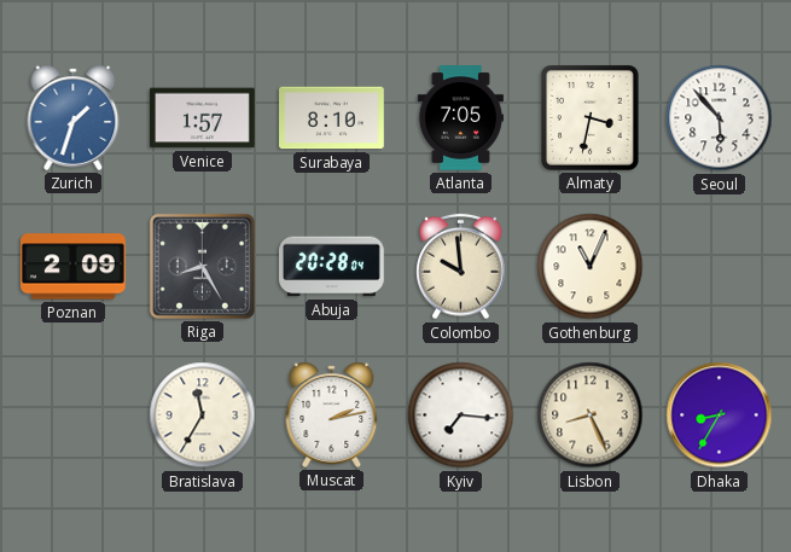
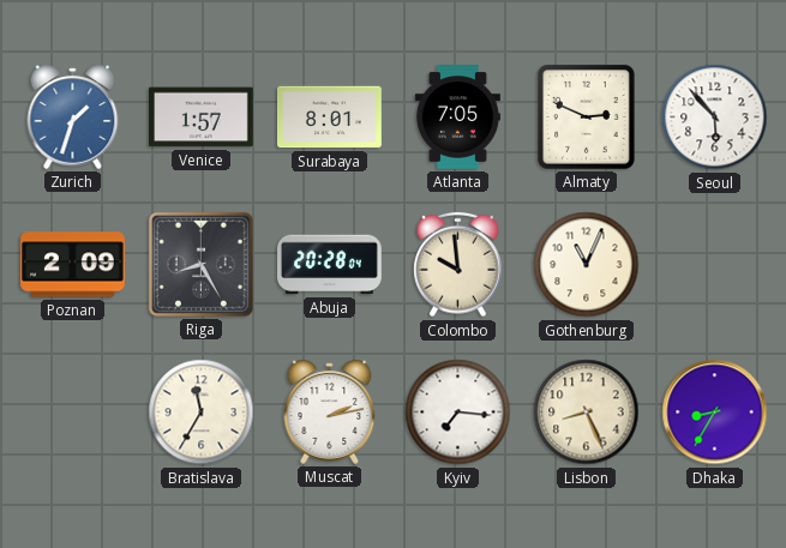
Surabaya: 8:10 -> 8:01
Almaty: 3:32 -> 2:49
